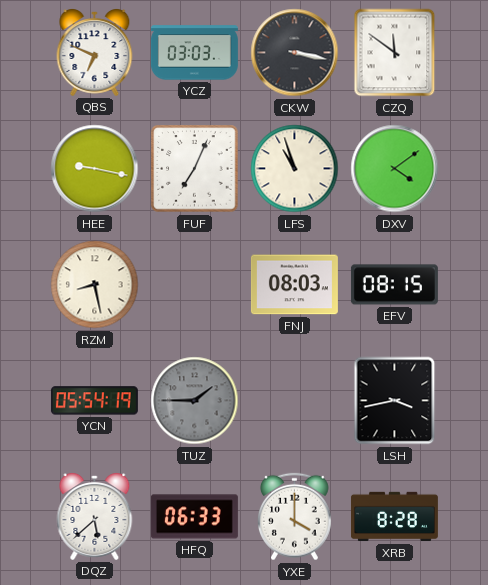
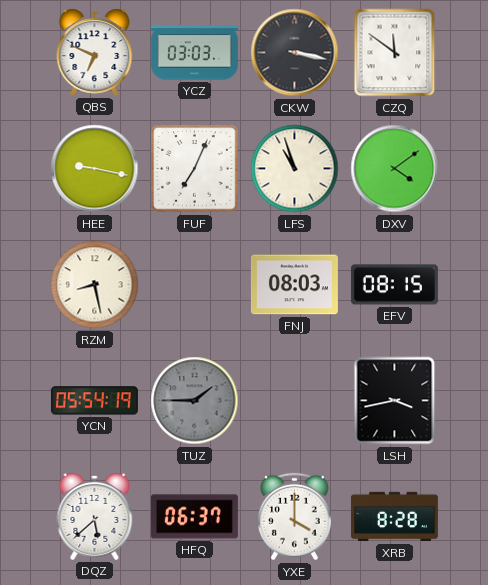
HFQ: 06:33 -> 06:37
